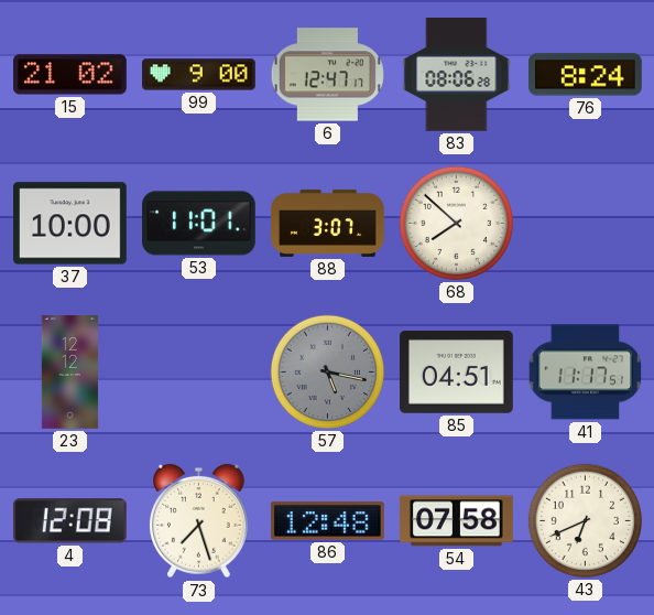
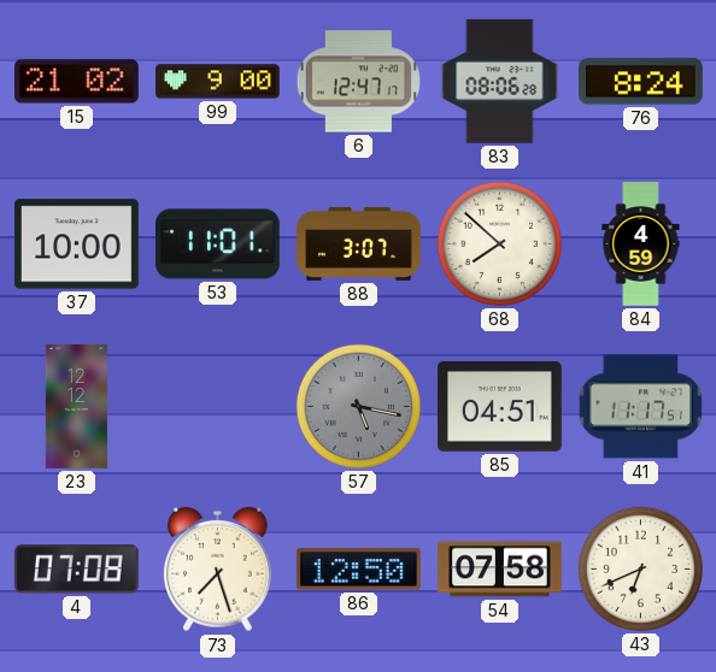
84: none -> 4:59
4: 12:08 -> 07:08
86: 12:48 -> 12:50
